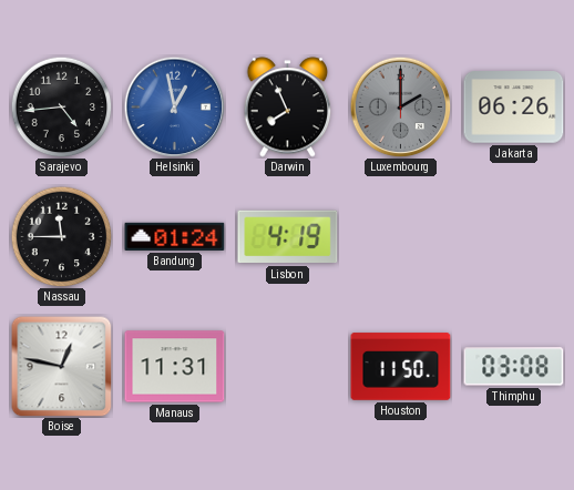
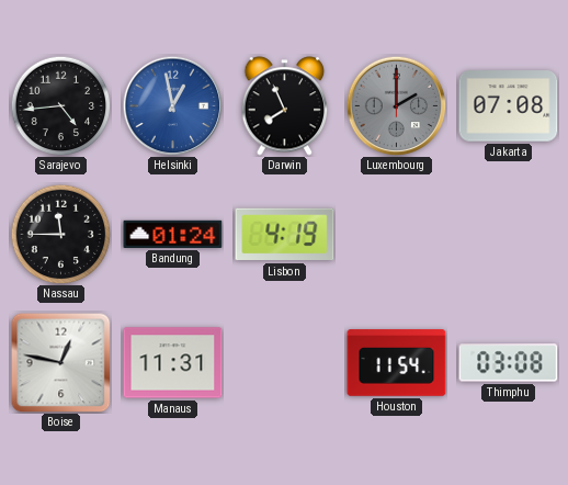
Jakarta: 06:26 -> 07:08
Houston: 11:50 -> 11:54
